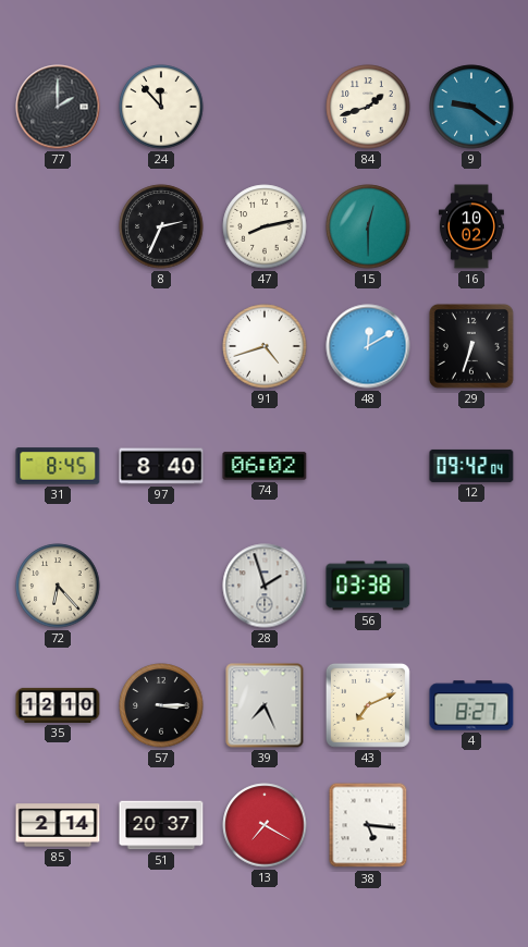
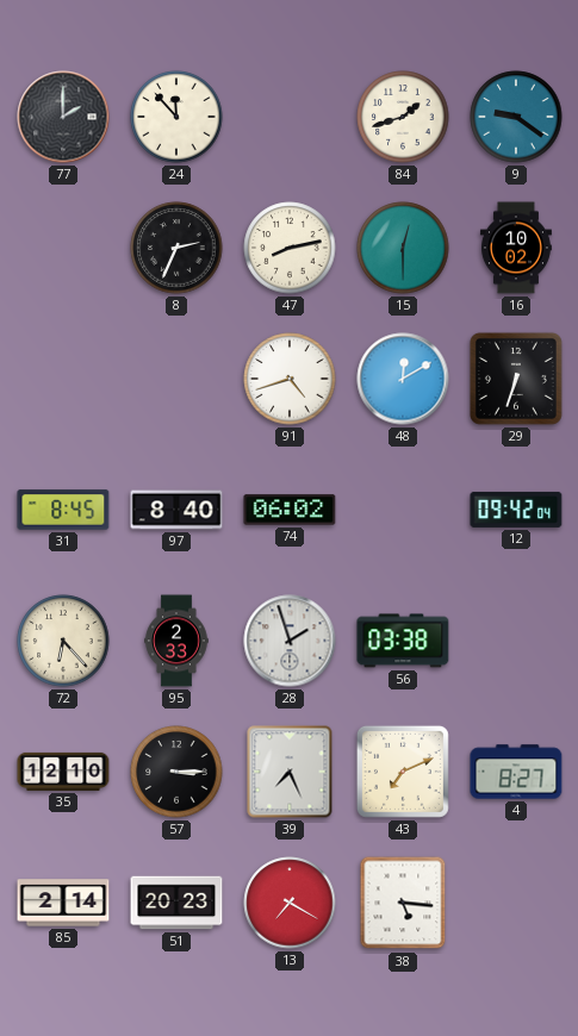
95: none -> 2:33
51: 20:37 -> 20:23
